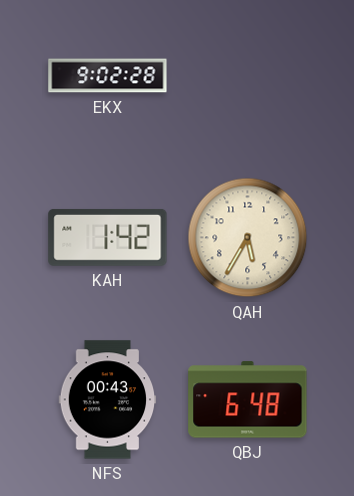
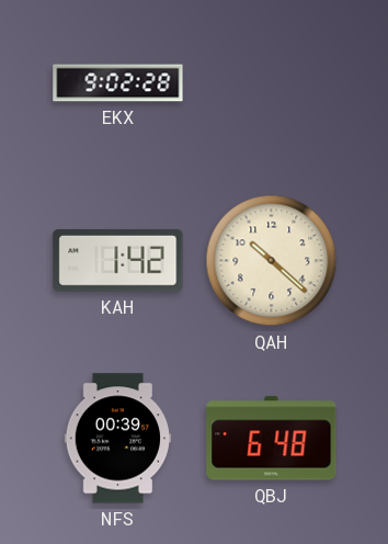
QAH: 5:35 -> 10:22
NFS: 00:43 -> 00:39
